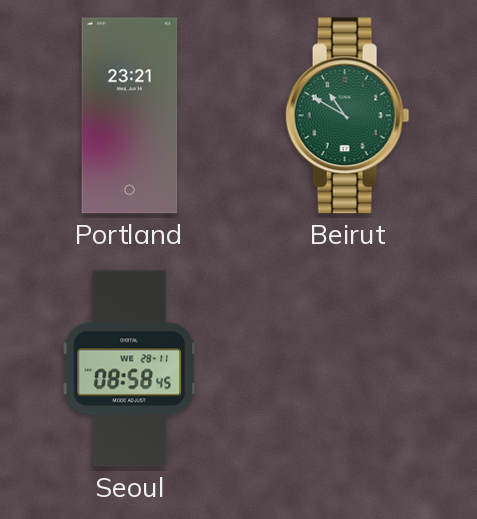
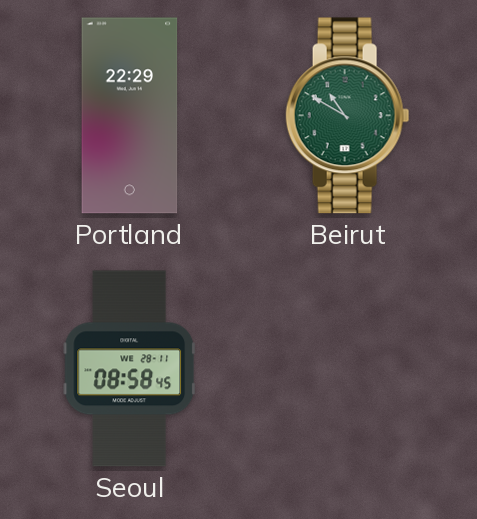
Portland: 23:21 -> 22:29
